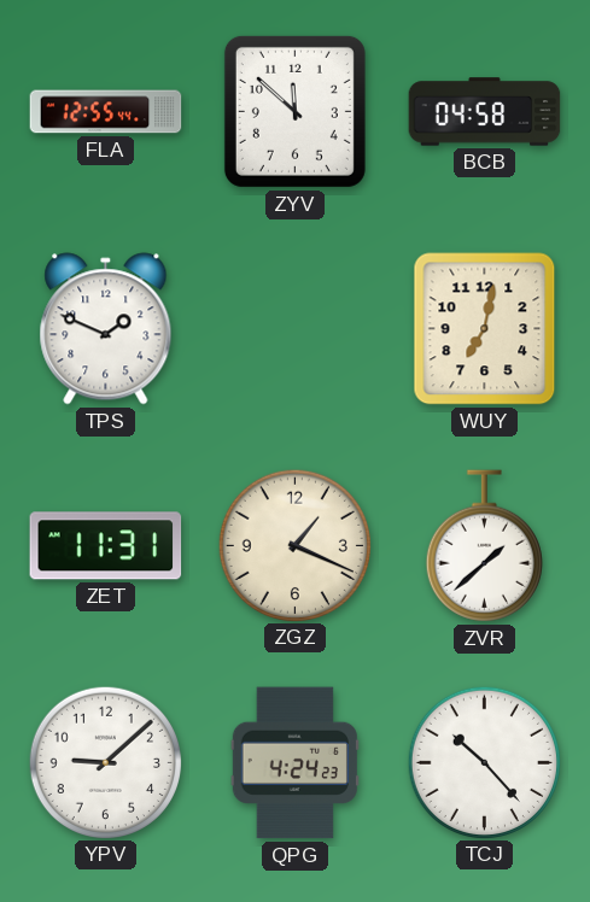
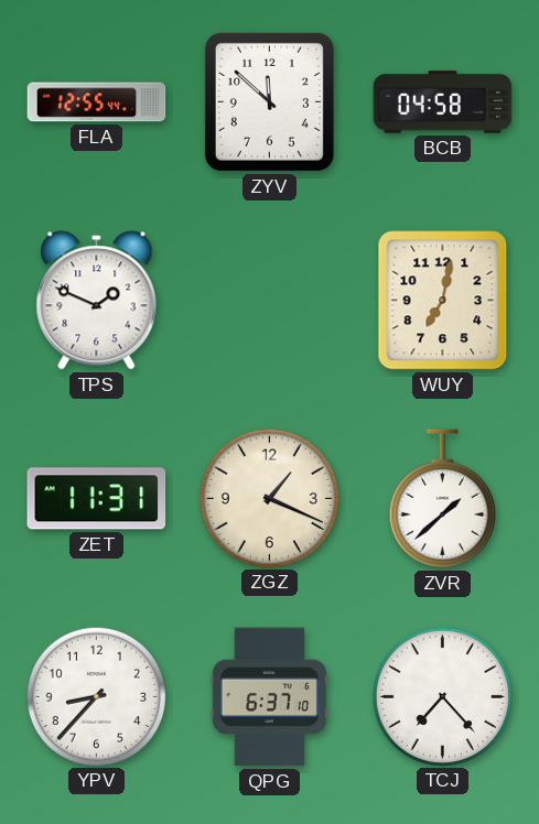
YPV: 9:08 -> 8:37
QPG: 4:24 -> 6:37
TCJ: 10:23 -> 7:23
